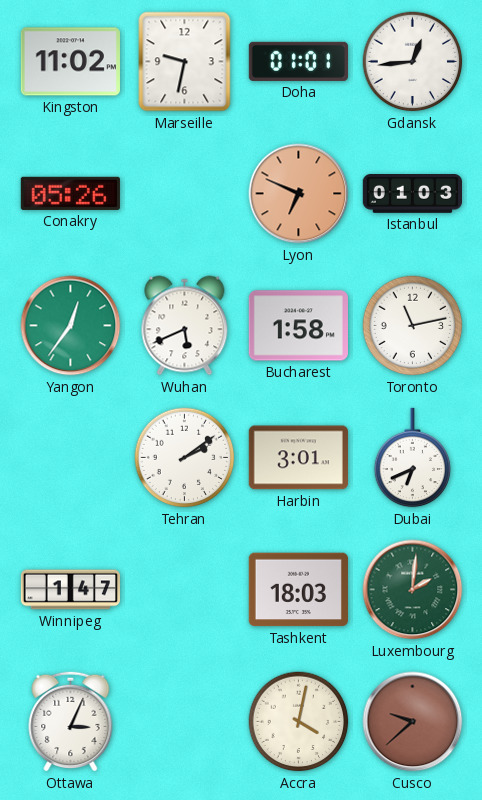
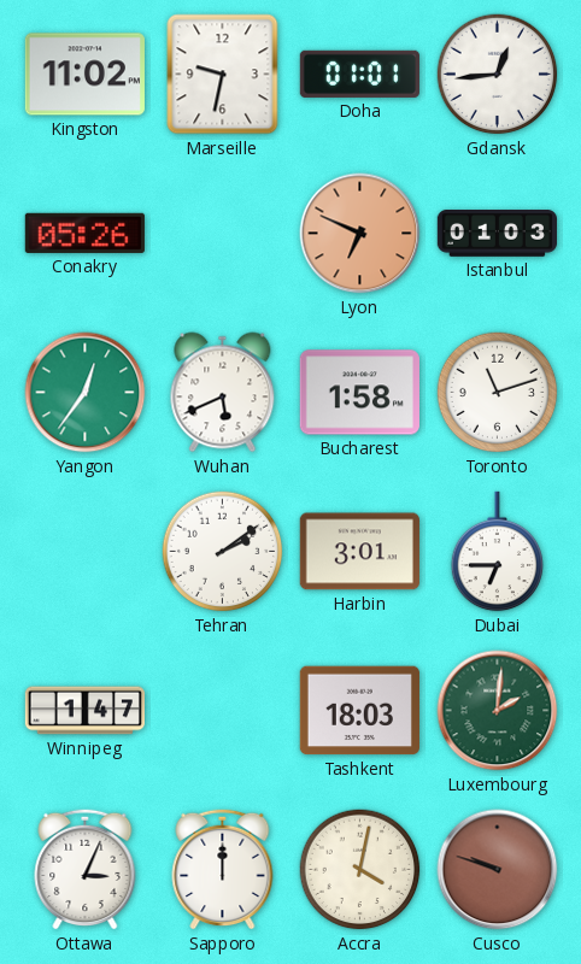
Toronto: 11:13 -> 11:12
Dubai: 6:41 -> 6:45
Sapporo: none -> 12:00
Cusco: 9:38 -> 9:48
